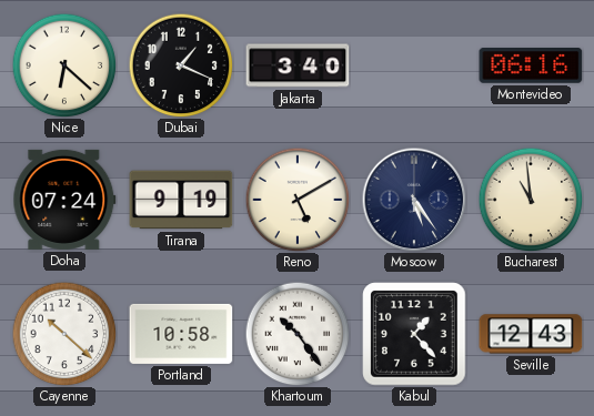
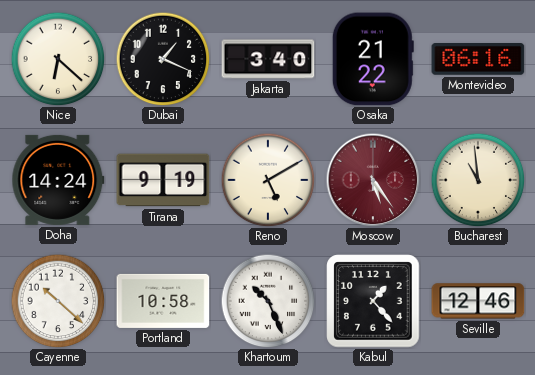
Osaka: none -> 21:22
Doha: 07:24 -> 14:24
Moscow dial: navy -> burgundy
Khartoum: 10:24 -> 10:26
Seville: 12:43 -> 12:46
